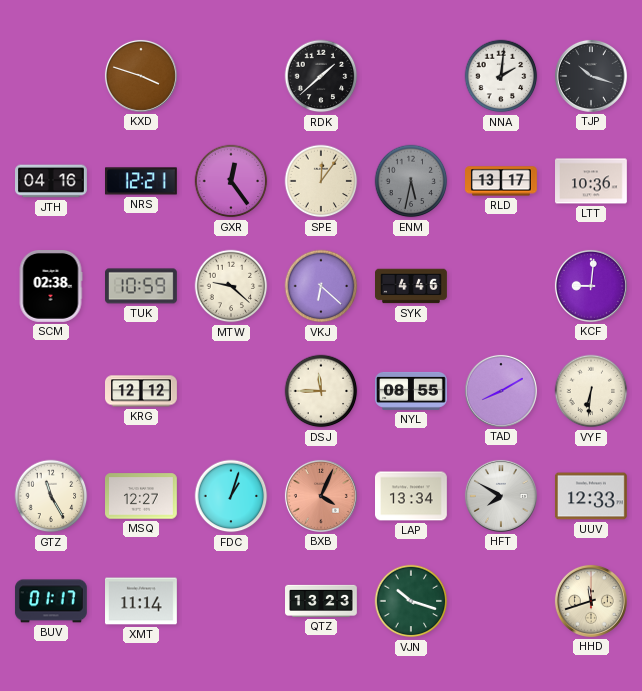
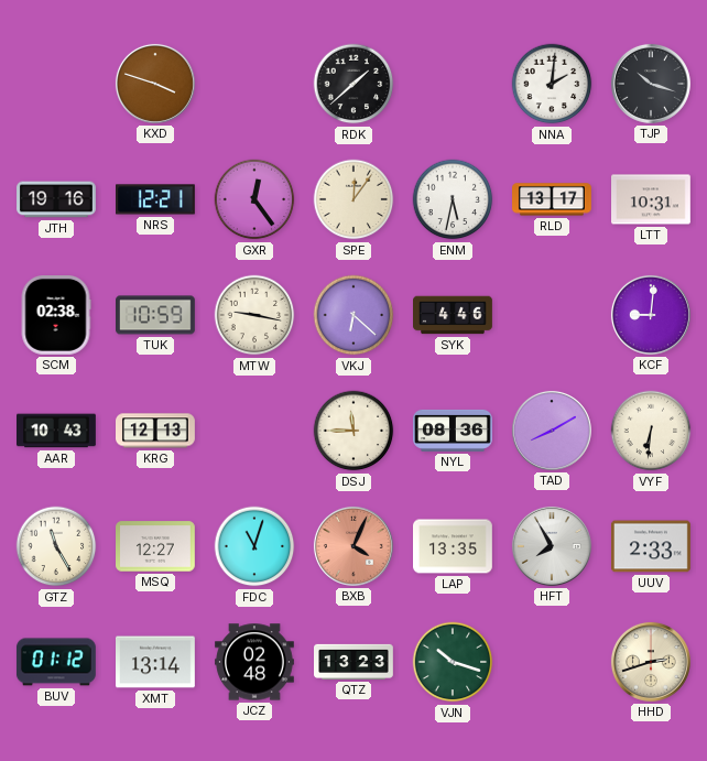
JTH: 04:16 -> 19:16
ENM dial: grey -> white
LTT: 10:36 -> 10:31
MTW: 9:22 -> 9:17
AAR: none -> 10:43
KRG: 12:12 -> 12:13
NYL: 08:55 -> 08:36
FDC: 1:03 -> 11:03
LAP: 13:34 -> 13:35
HFT: 7:50 -> 7:55
UUV: 12:33 -> 2:33
BUV: 01:17 -> 01:12
XMT: 11:14 -> 13:14
JCZ: none -> 02:48
HHD: 11:42 -> 2:42
